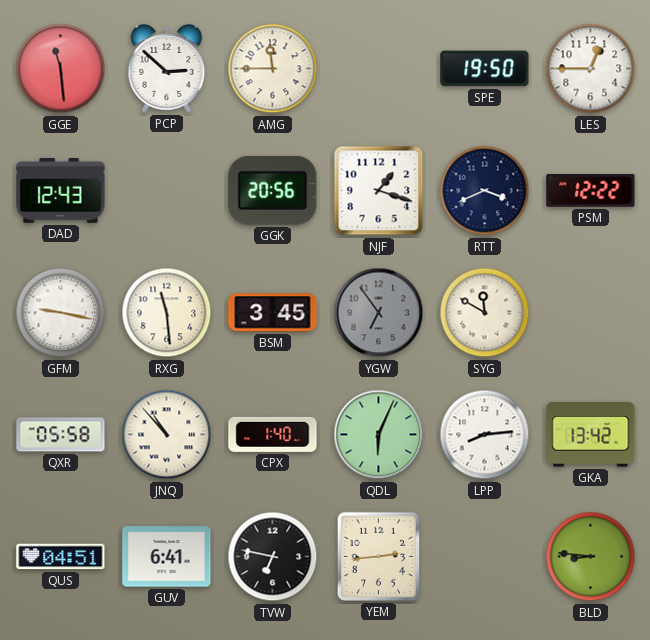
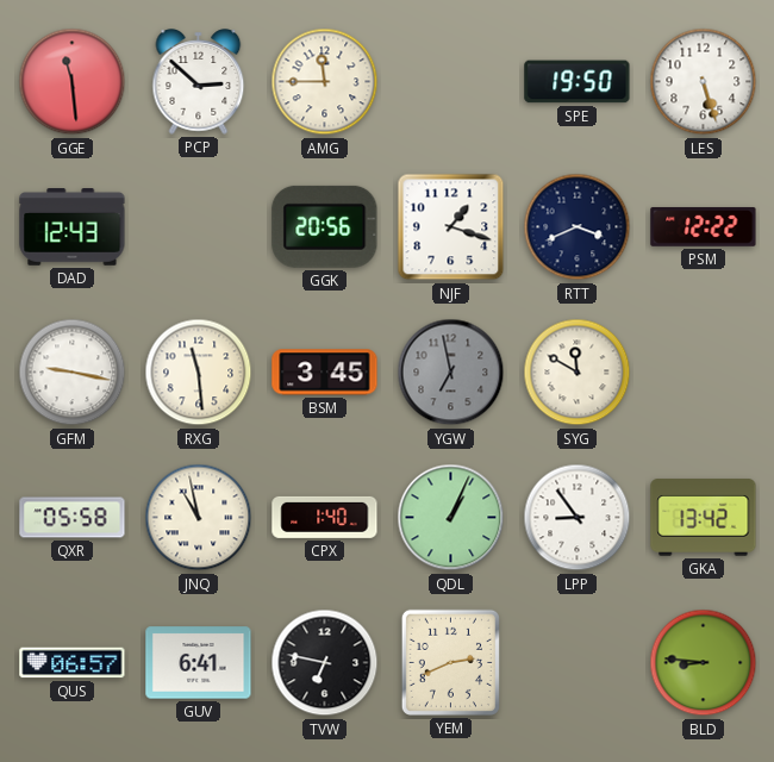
LES: 12:45 -> 5:27
YGW: 6:54 -> 6:58
JNQ: 10:53 -> 10:58
QDL: 6:04 -> 1:04
LPP: 8:14 -> 8:54
QUS: 04:51 -> 06:57
YEM: 2:44 -> 2:41
